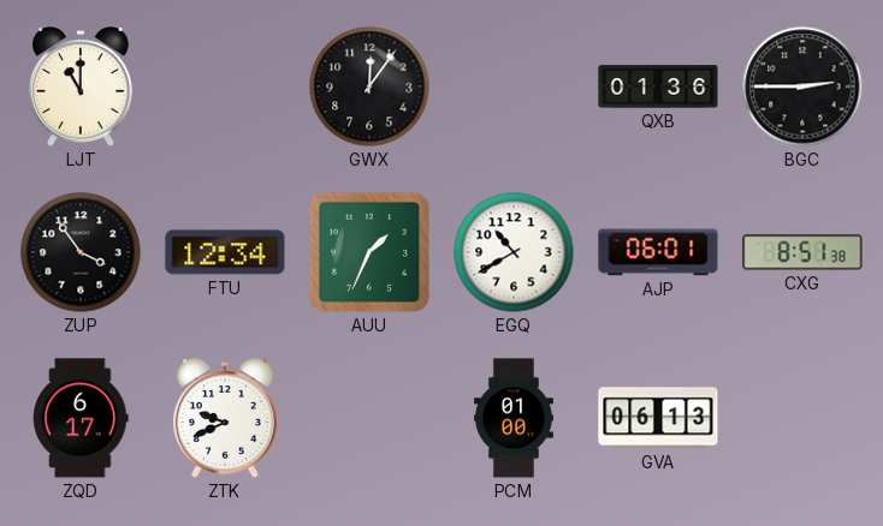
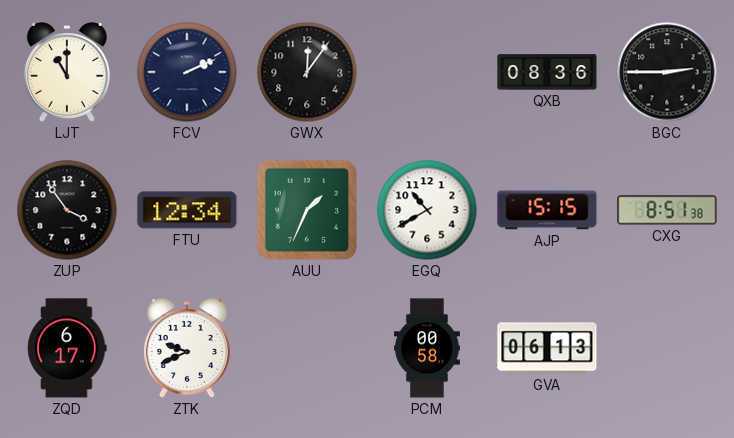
FCV: none -> 2:11
QXB: 01:36 -> 08:36
AJP: 06:01 -> 15:15
PCM: 01:00 -> 00:58
